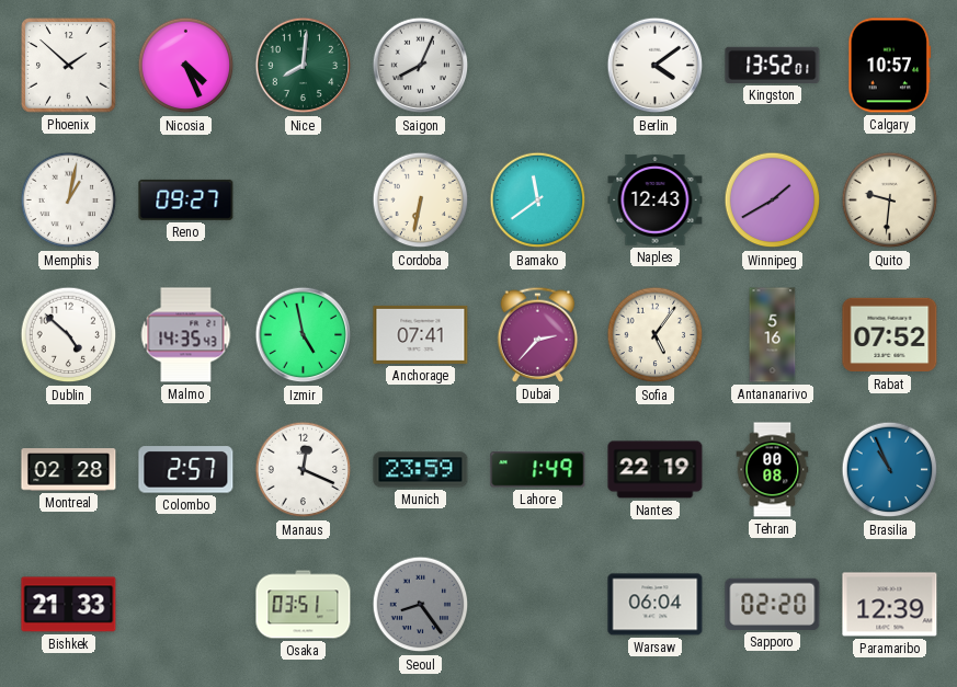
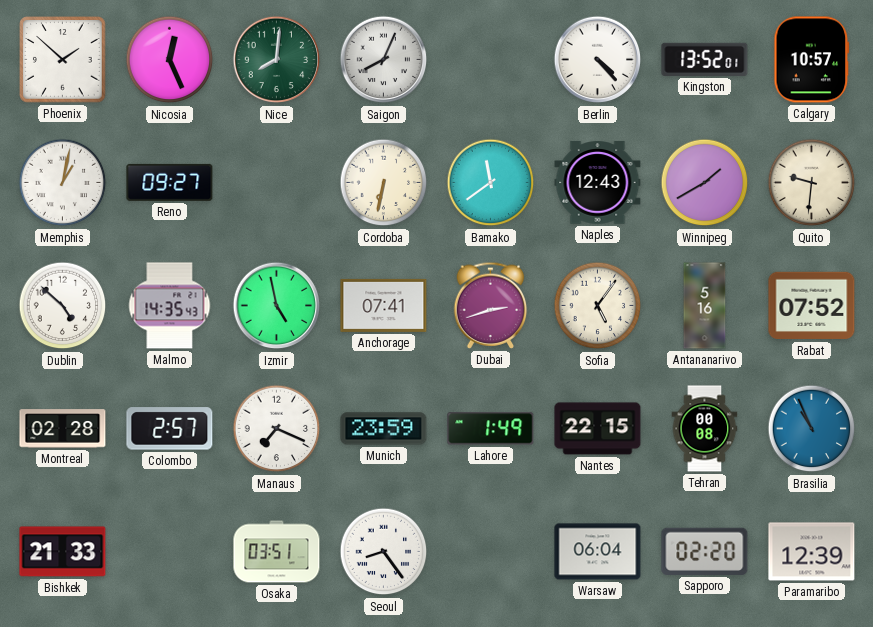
Nicosia: 4:26 -> 12:26
Berlin: 4:09 -> 4:23
Dubai: 2:37 -> 2:42
Manaus: 12:19 -> 7:19
Nantes: 22:19 -> 22:15
Seoul dial: grey -> white
